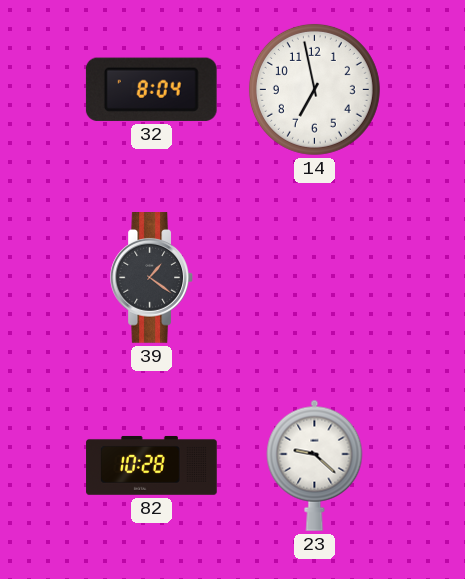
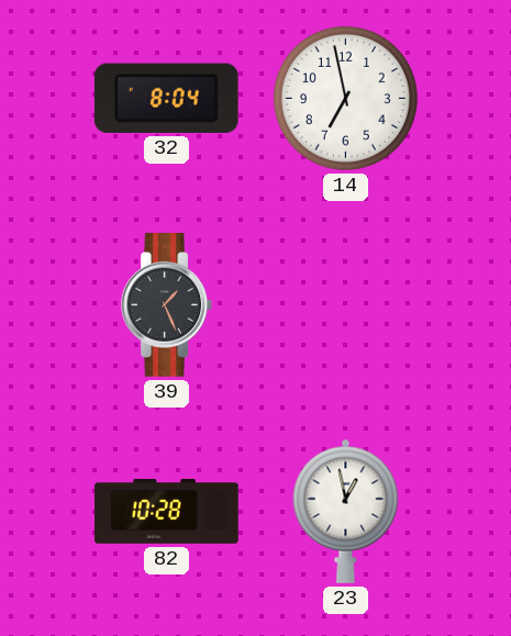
39: 1:21 -> 1:26
23: 9:22 -> 12:58
